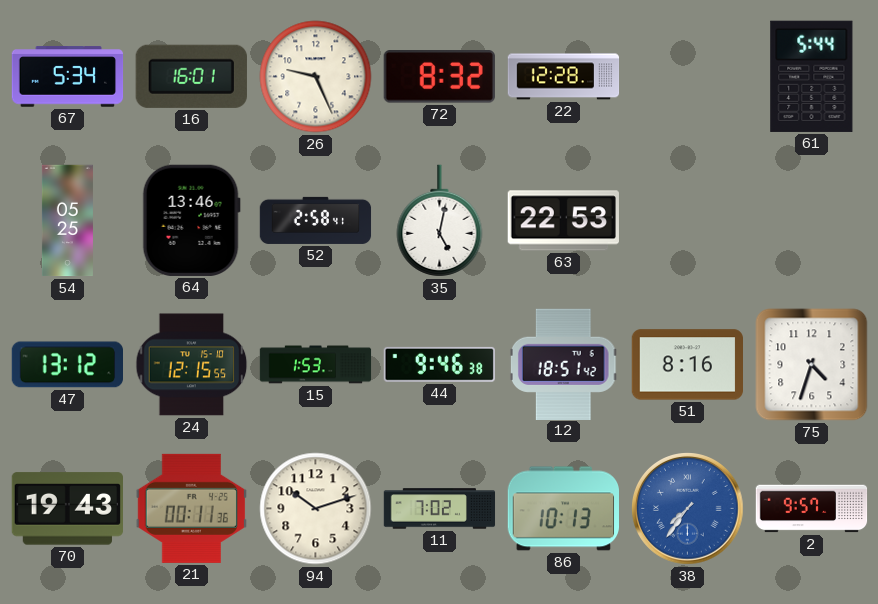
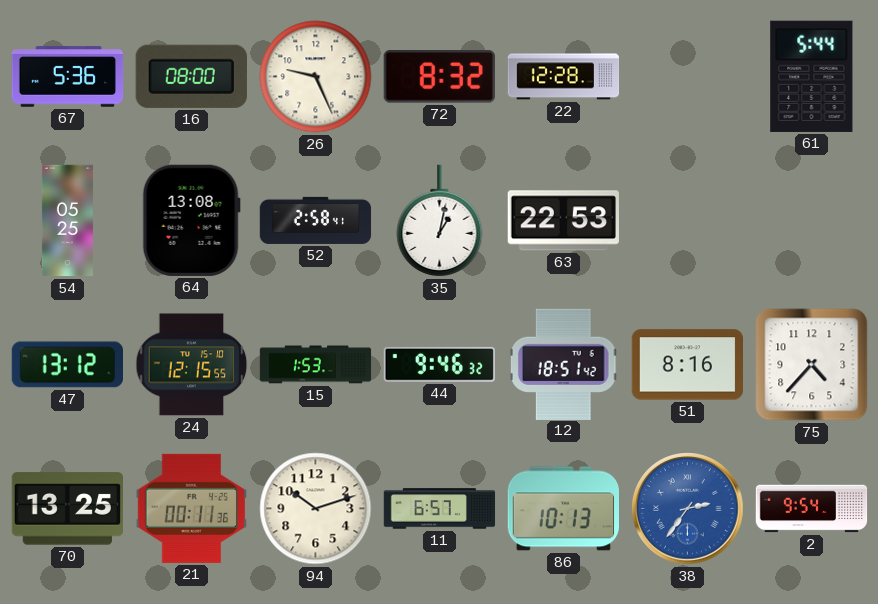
67: 5:34 -> 5:36
16: 16:01 -> 08:00
64: 13:46 -> 13:08
35: 5:02 -> 1:02
44: 9:46:38 -> 9:46:32
75: 4:33 -> 4:37
70: 19:43 -> 13:25
11: 7:02 -> 6:57
38: 7:36 -> 2:36
2: 9:57 -> 9:54
